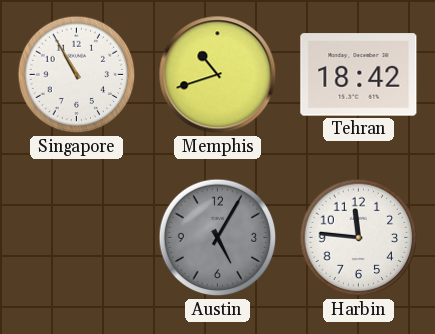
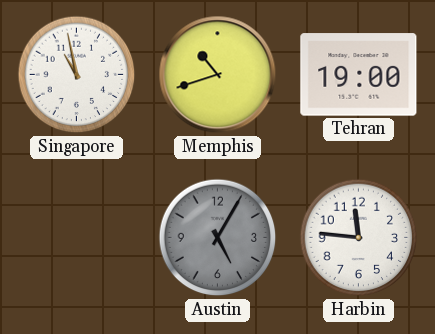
Singapore: 10:55 -> 10:58
Tehran: 18:42 -> 19:00
